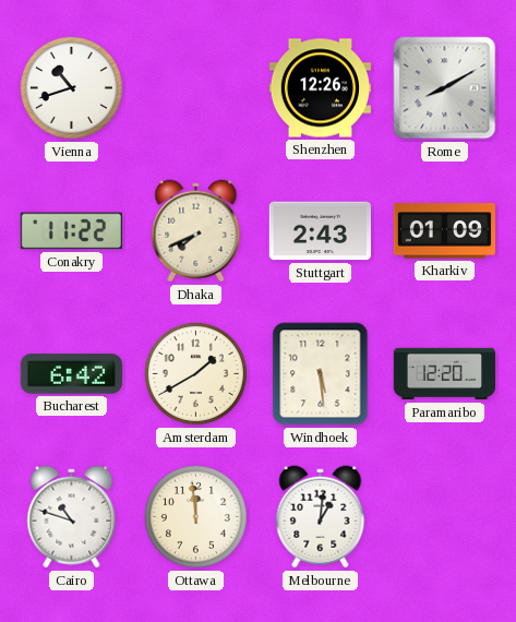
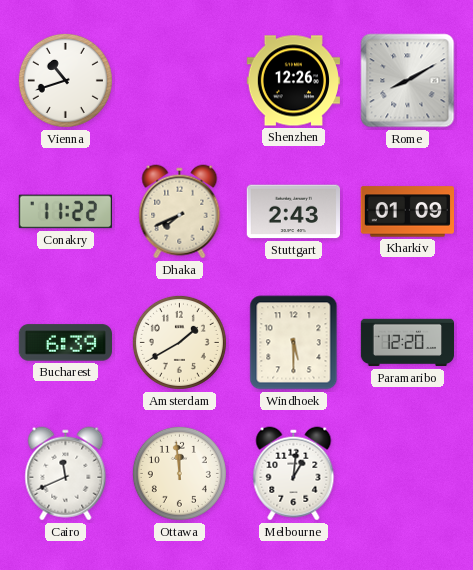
Bucharest: 6:42 -> 6:39
Windhoek: 5:29 -> 5:30
Cairo: 10:48 -> 11:41
